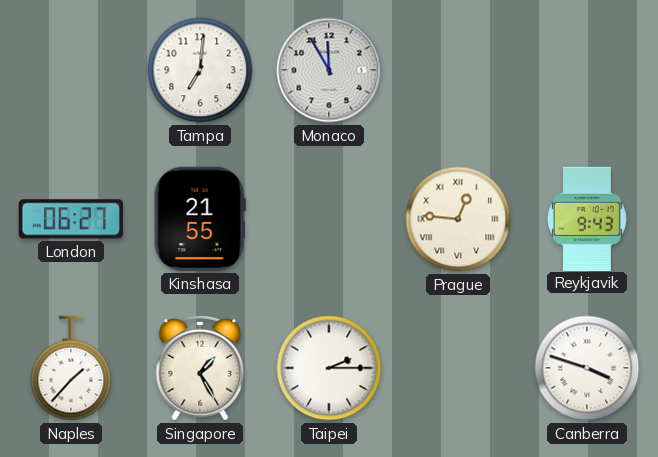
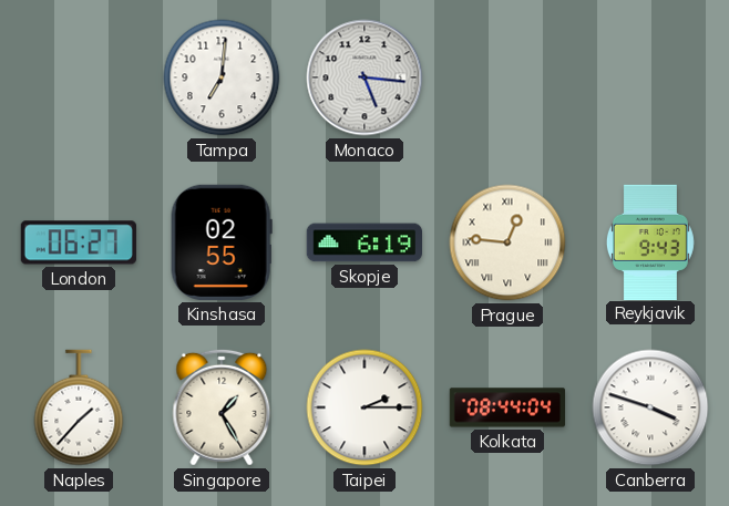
Monaco: 11:55 -> 5:16
Kinshasa: 21:55 -> 02:55
Skopje: none -> 6:19
Kolkata: none -> 08:44
